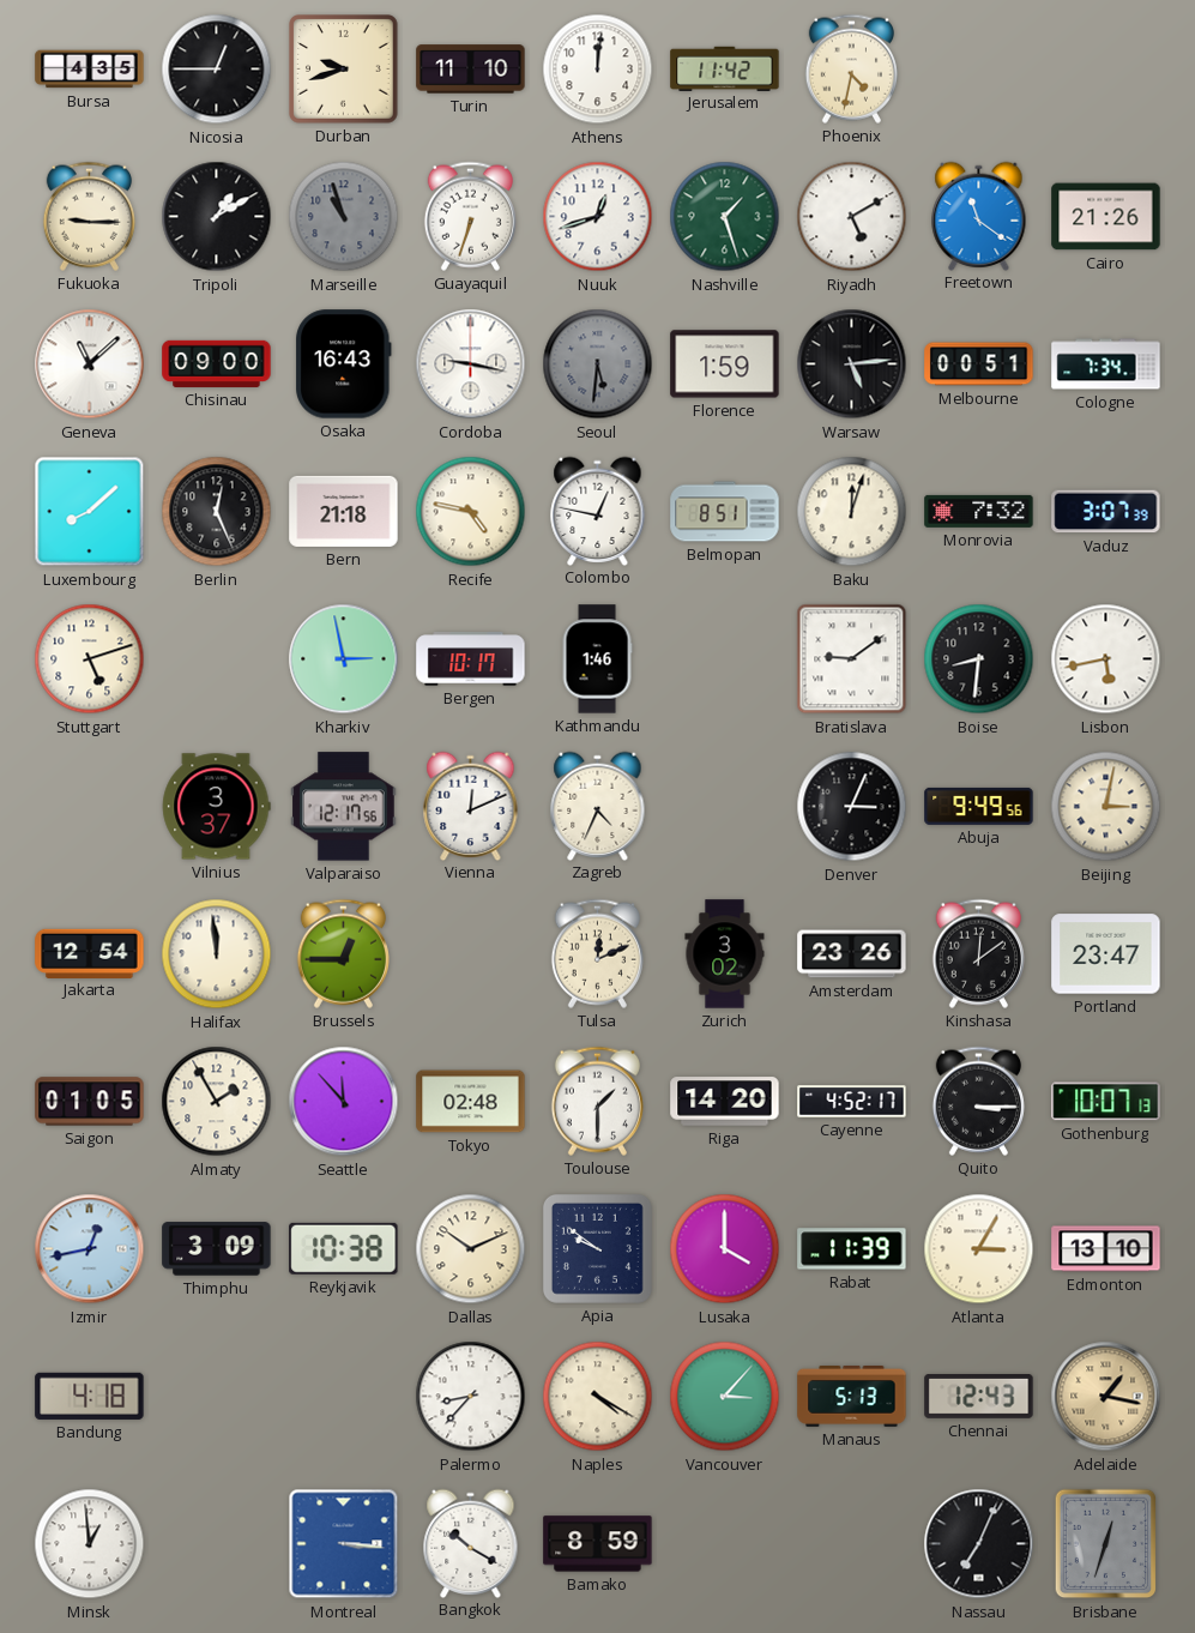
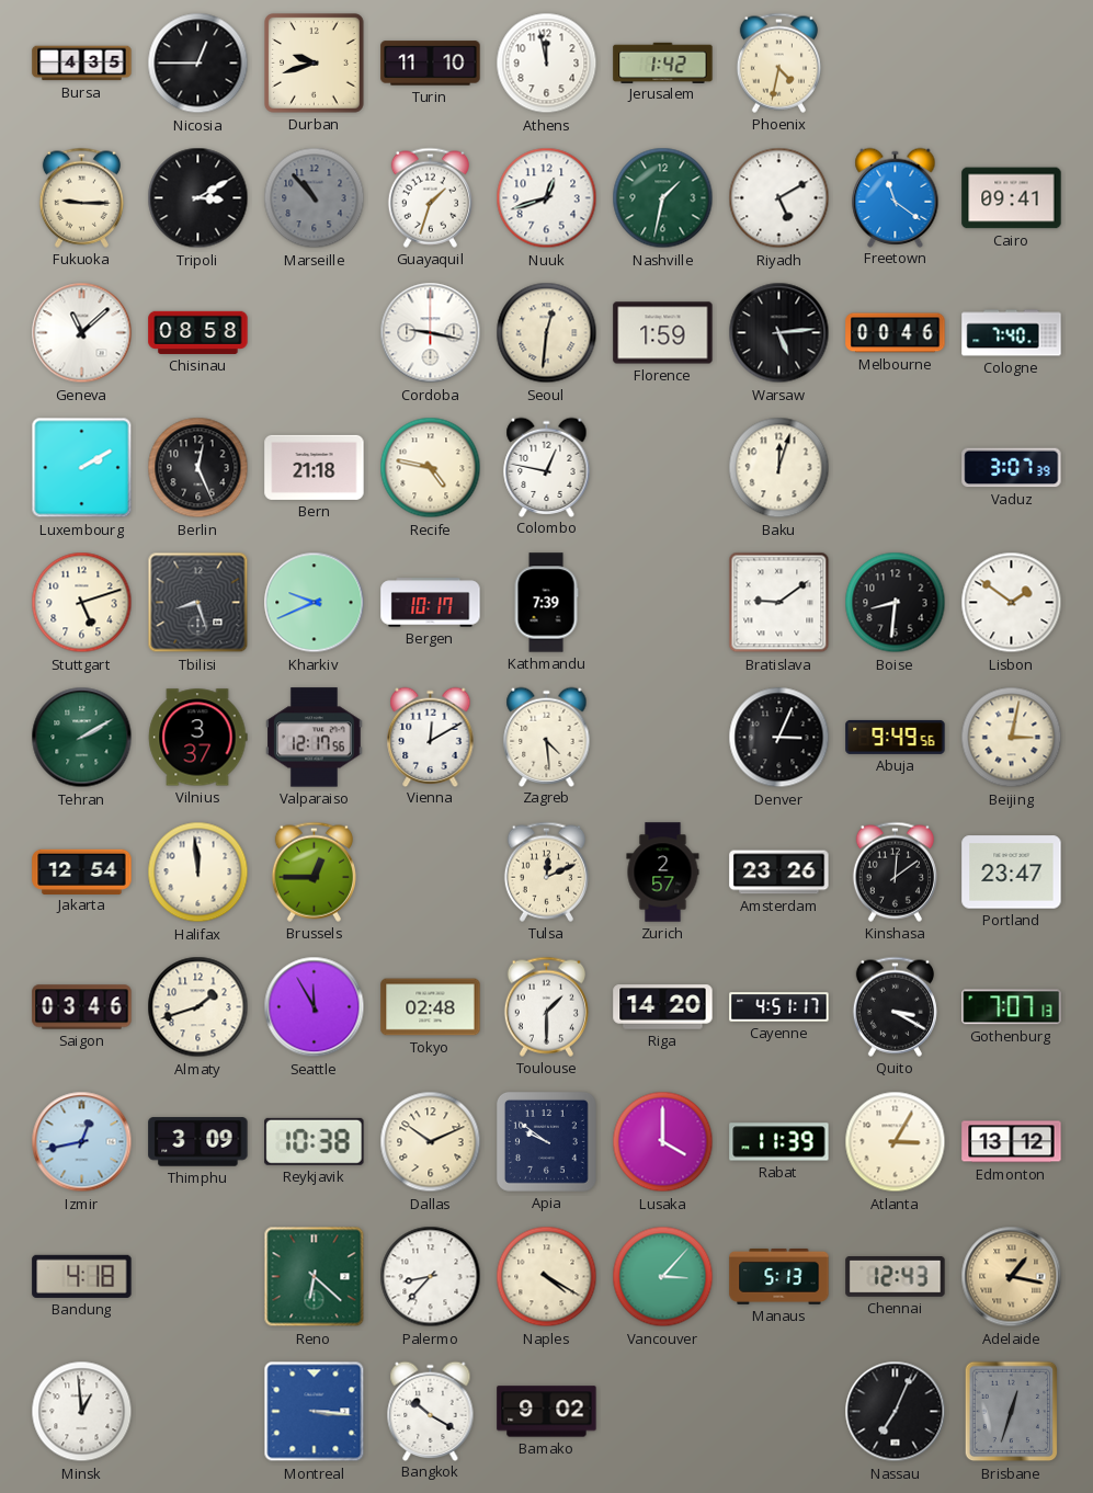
Athens: 12:01 -> 11:58
Jerusalem: 11:42 -> 1:42
Tripoli: 1:10 -> 3:10
Marseille: 10:57 -> 10:53
Guayaquil: 6:33 -> 1:33
Nashville: 1:27 -> 1:32
Cairo: 21:26 -> 09:41
Chisinau: 09:00 -> 08:58
Osaka: 16:43 -> none
Seoul: 5:31 -> 12:31
Seoul dial: grey -> cream
Melbourne: 00:51 -> 00:46
Cologne: 7:34 -> 7:40
Luxembourg: 8:08 -> 2:10
Belmopan: 8:51 -> none
Monrovia: 7:32 -> none
Tbilisi: none -> 8:27
Kharkiv: 2:58 -> 9:41
Kathmandu: 1:46 -> 7:39
Lisbon: 5:43 -> 1:51
Tehran: none -> 2:10
Vienna: 12:11 -> 12:10
Zagreb: 4:34 -> 4:29
Zurich: 3:02 -> 2:57
Saigon: 01:05 -> 03:46
Almaty: 1:55 -> 1:42
Seattle: 11:53 -> 11:55
Cayenne: 4:52 -> 4:51
Quito: 3:15 -> 3:20
Gothenburg: 10:07 -> 7:07
Edmonton: 13:10 -> 13:12
Reno: none -> 6:22
Bamako: 8:59 -> 9:02
